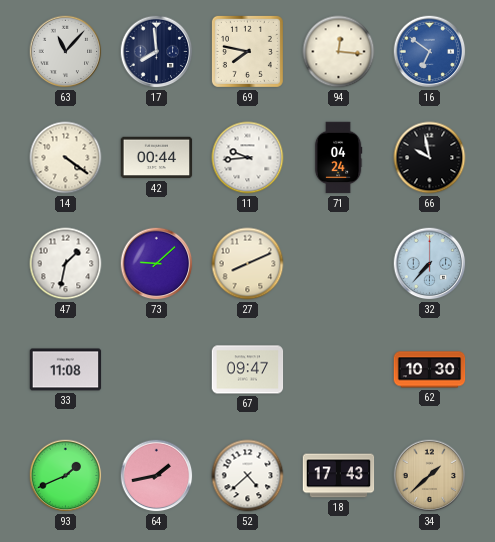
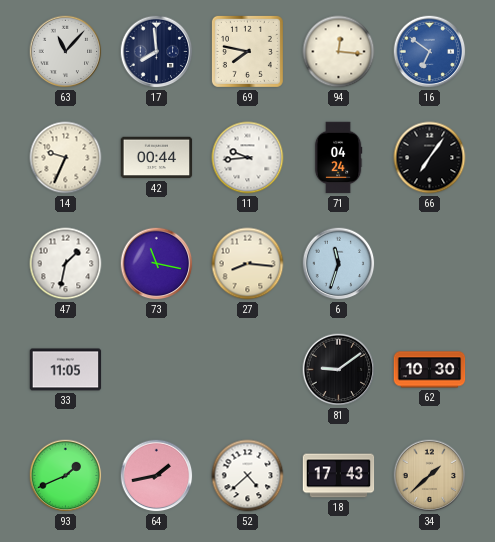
14: 4:21 -> 9:34
66: 9:58 -> 7:06
73: 9:08 -> 11:17
27: 8:11 -> 8:16
6: none -> 11:33
32: 7:37 -> none
33: 11:08 -> 11:05
67: 09:47 -> none
81: none -> 9:09
